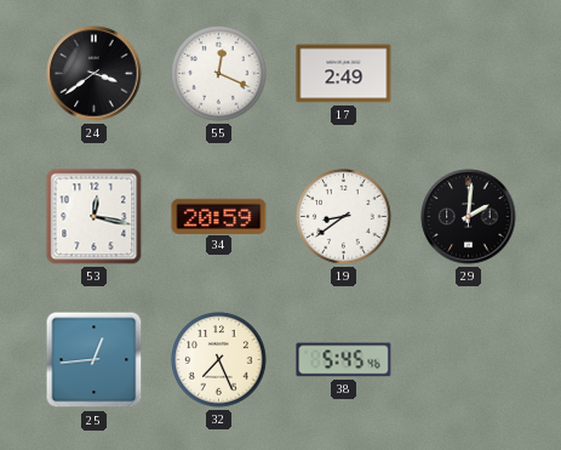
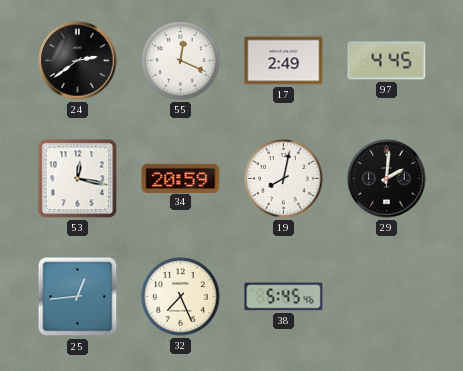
24: 3:39 -> 2:39
97: none -> 4:45
19: 8:39 -> 8:02
